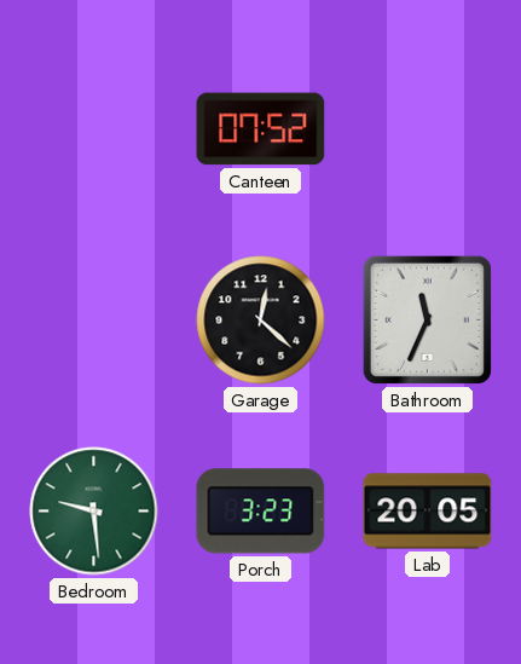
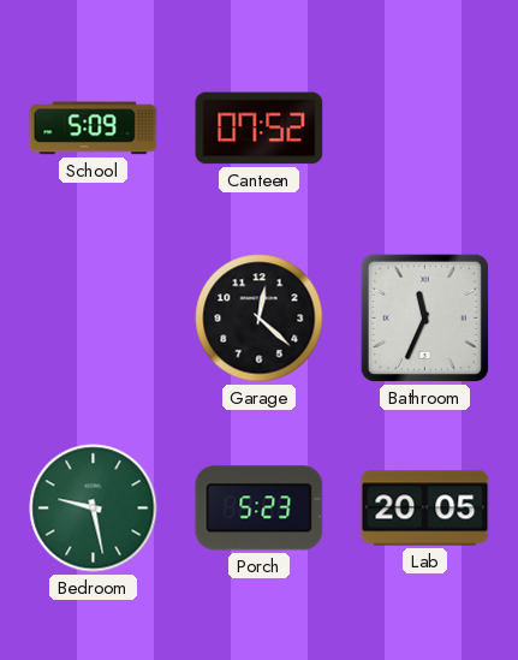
School: none -> 5:09
Bedroom: 9:29 -> 9:28
Porch: 3:23 -> 5:23
